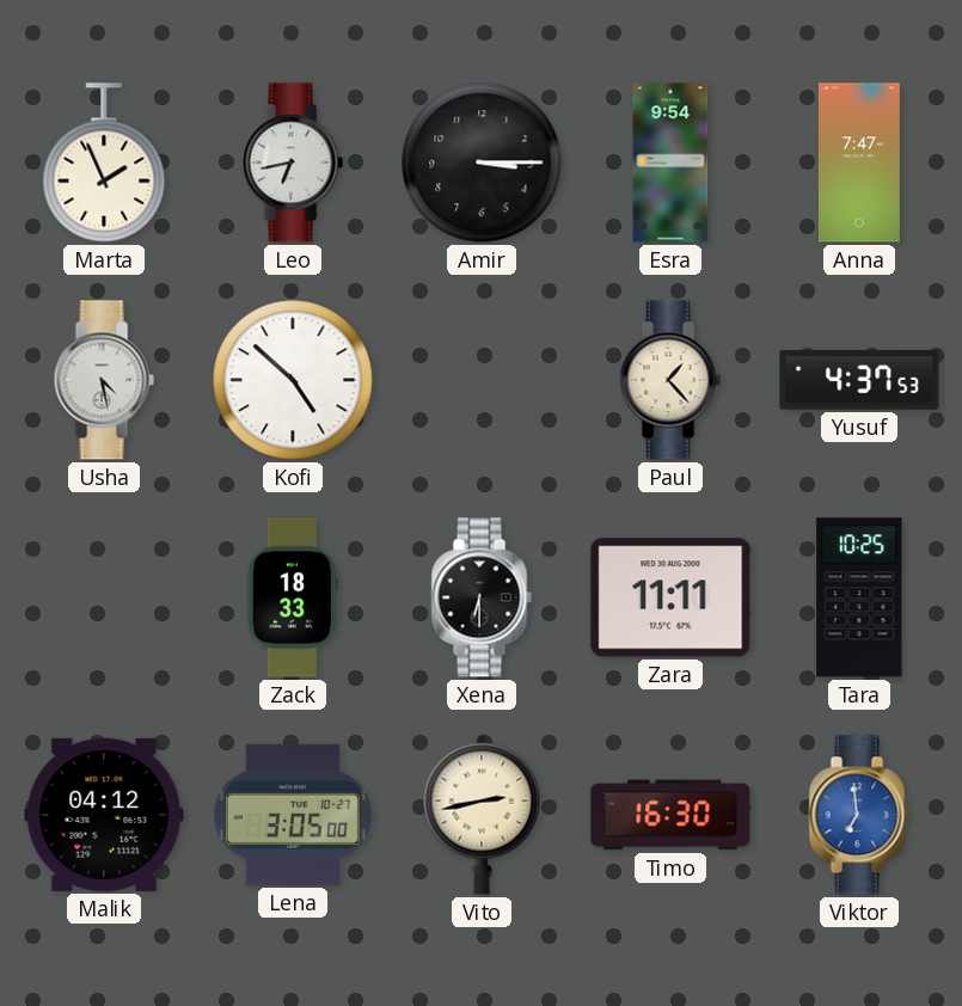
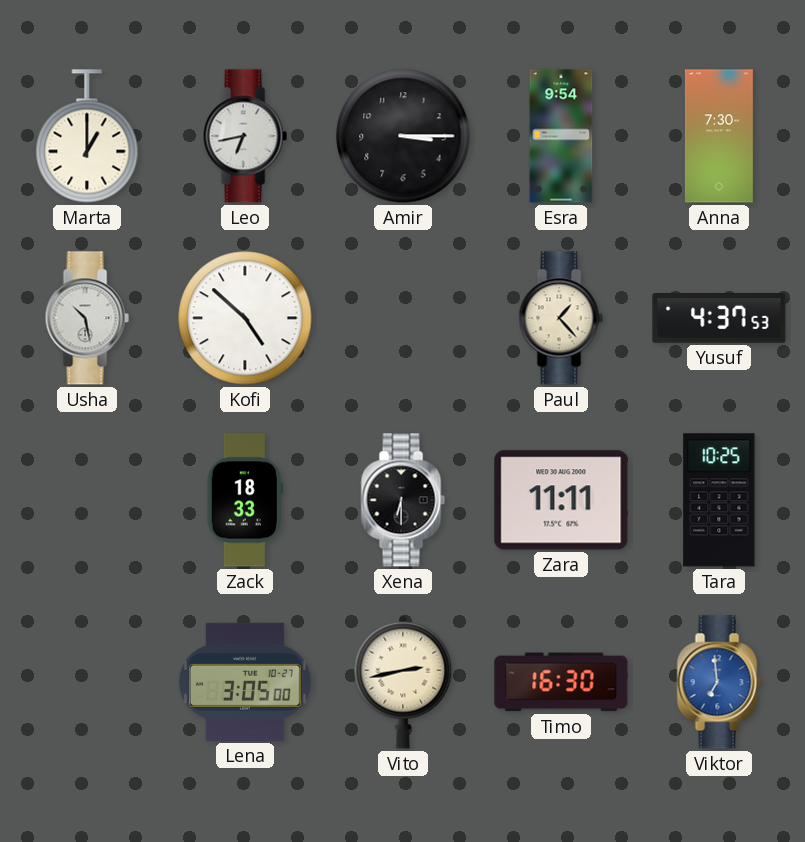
Marta: 1:56 -> 1:00
Anna: 7:47 -> 7:30
Usha: 4:28 -> 10:28
Malik: 04:12 -> none
